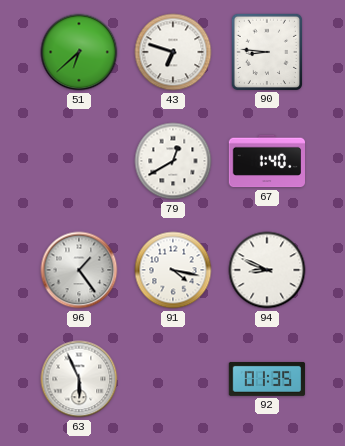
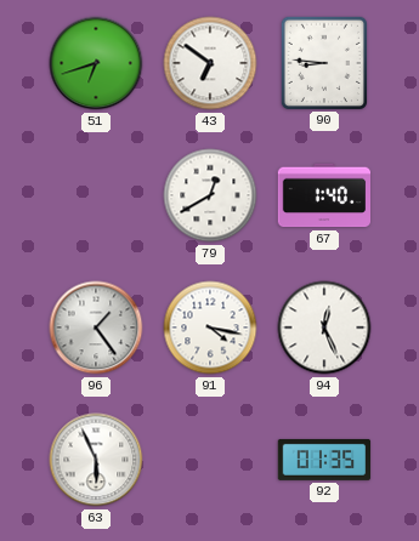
51: 6:38 -> 6:42
43: 6:48 -> 6:51
94: 8:49 -> 12:26
